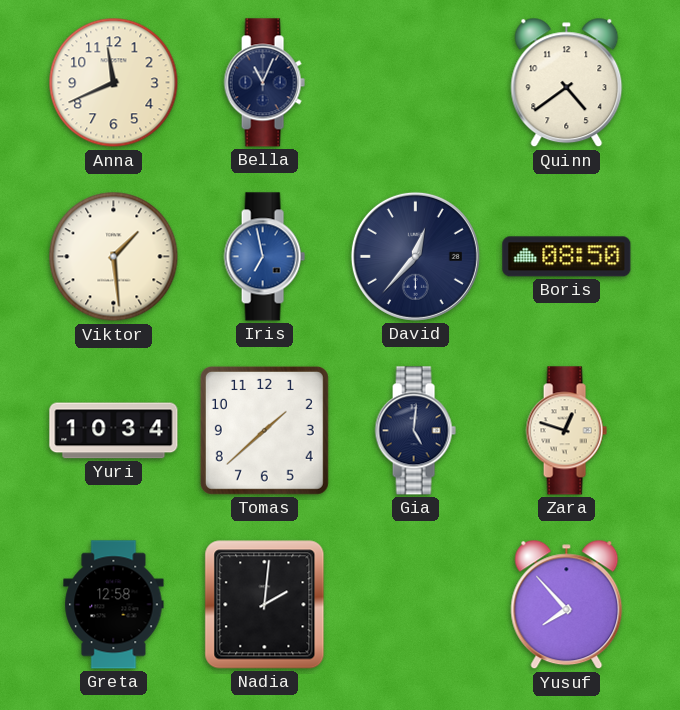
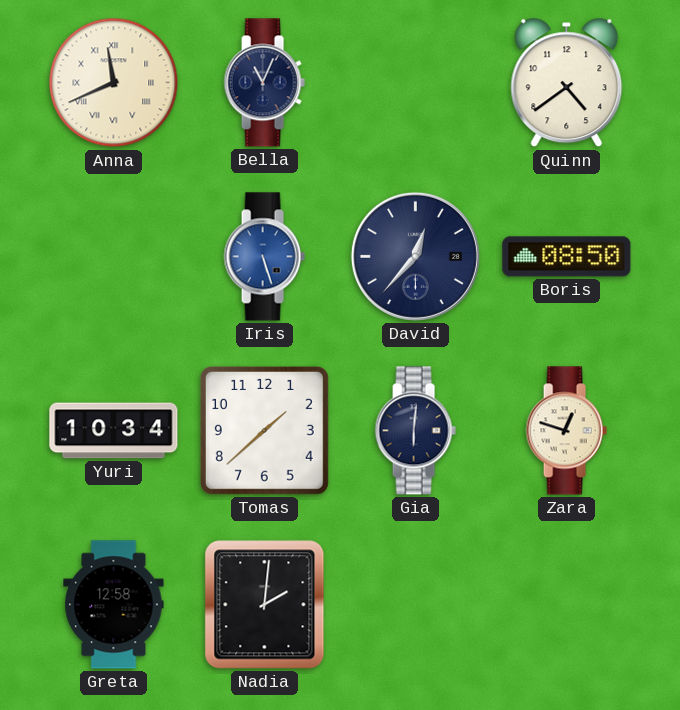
Anna numerals: Arabic -> Roman
Viktor: 1:29 -> none
Iris: 6:58 -> 5:27
Gia: 5:01 -> 6:01
Yusuf: 7:53 -> none
